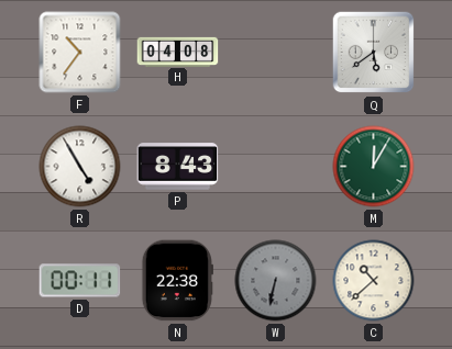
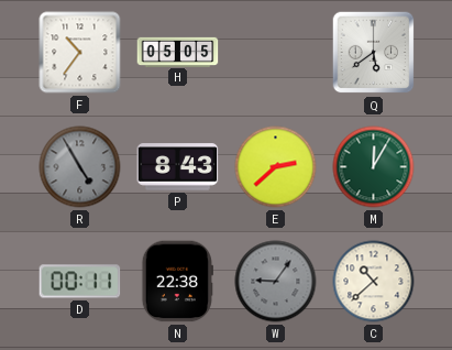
H: 04:08 -> 05:05
R dial: white -> grey
E: none -> 2:38
W: 6:32 -> 9:06
